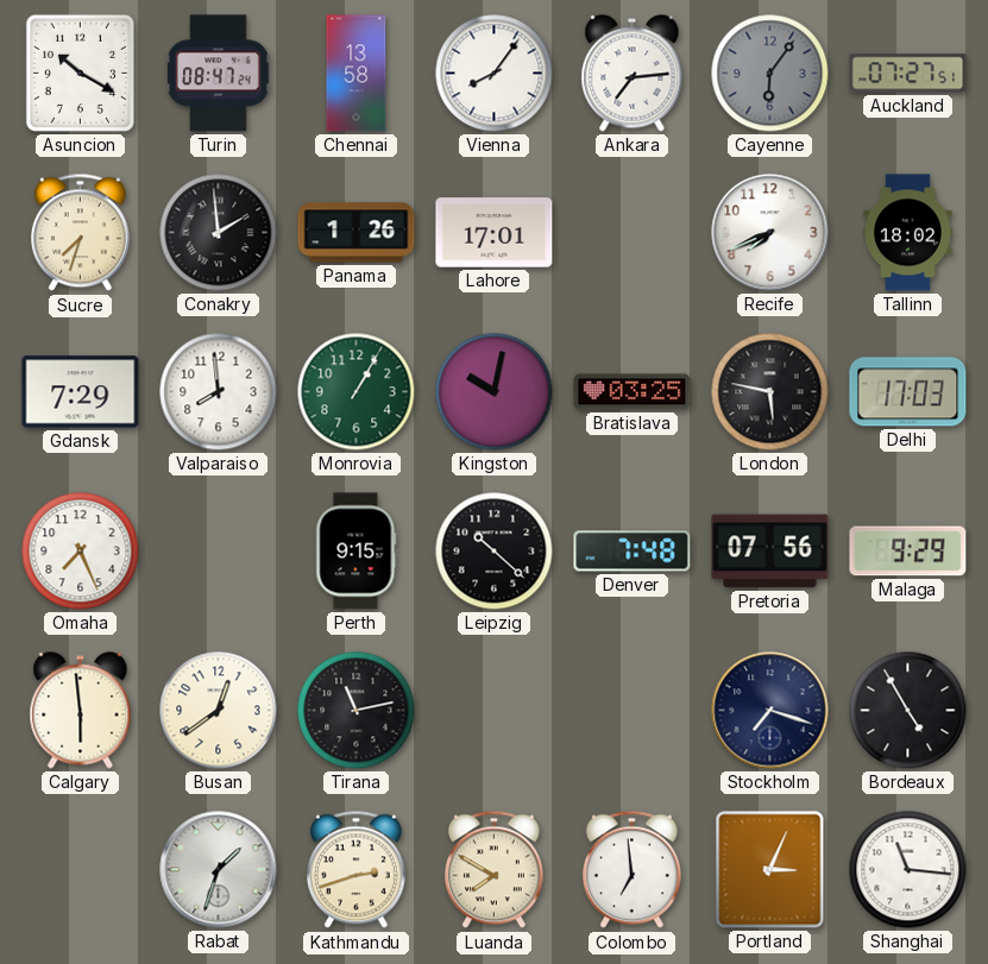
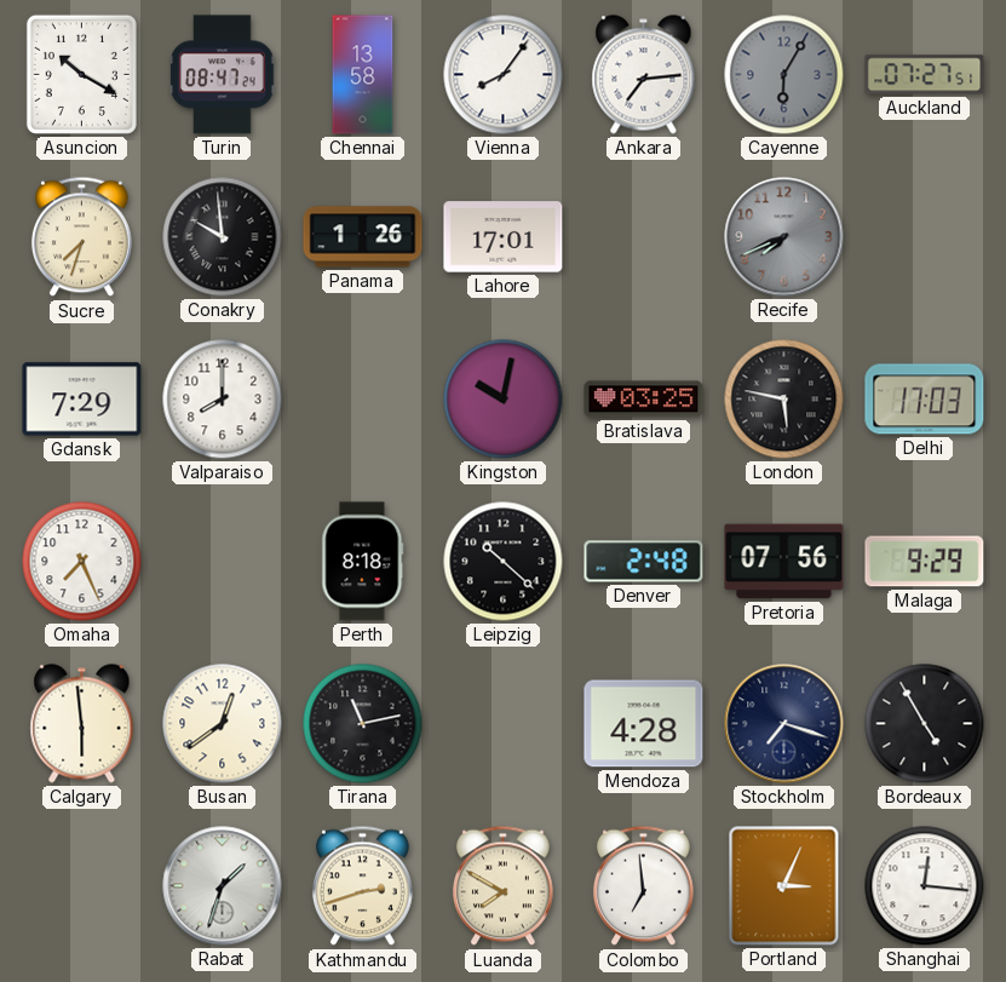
Cayenne: 6:06 -> 6:05
Conakry: 1:59 -> 9:59
Recife dial: white -> grey
Tallinn: 18:02 -> none
Valparaiso: 7:59 -> 8:00
Monrovia: 1:05 -> none
Perth: 9:15 -> 8:18
Denver: 7:48 -> 2:48
Mendoza: none -> 4:28
Shanghai: 11:16 -> 12:16
